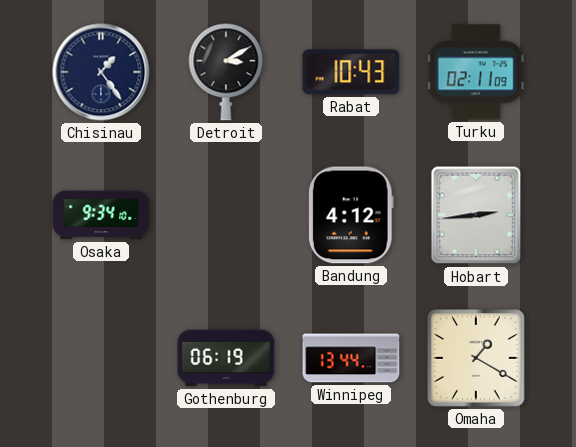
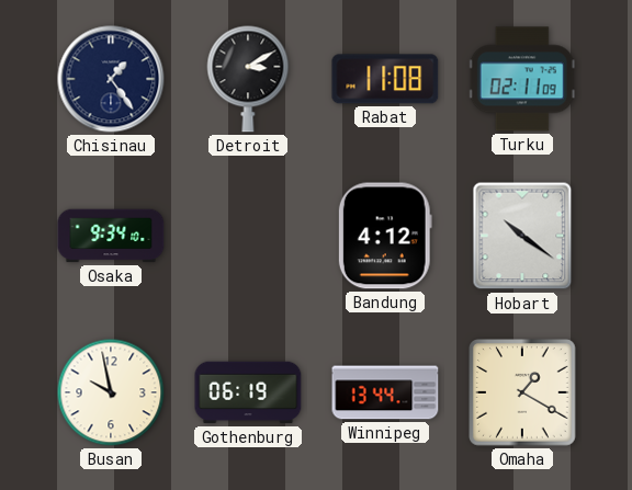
Rabat: 10:43 -> 11:08
Hobart: 2:44 -> 10:21
Busan: none -> 9:58
